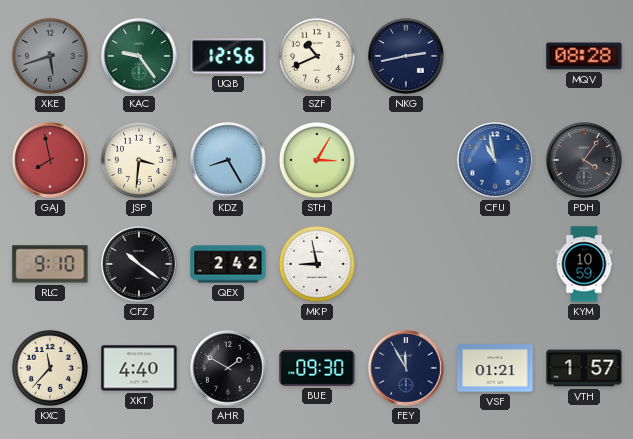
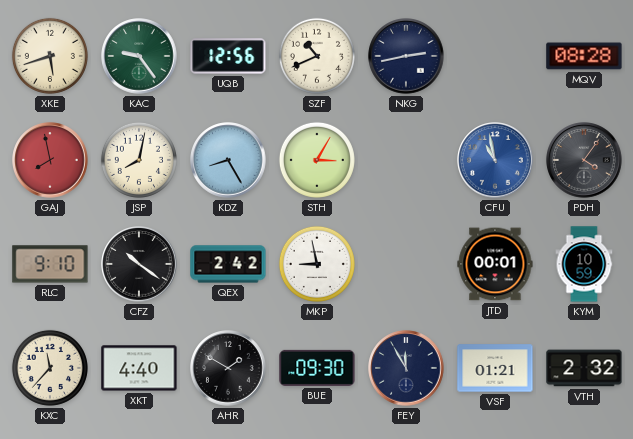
XKE dial: grey -> cream
JSP: 3:31 -> 8:02
JTD: none -> 00:01
VTH: 1:57 -> 2:32
